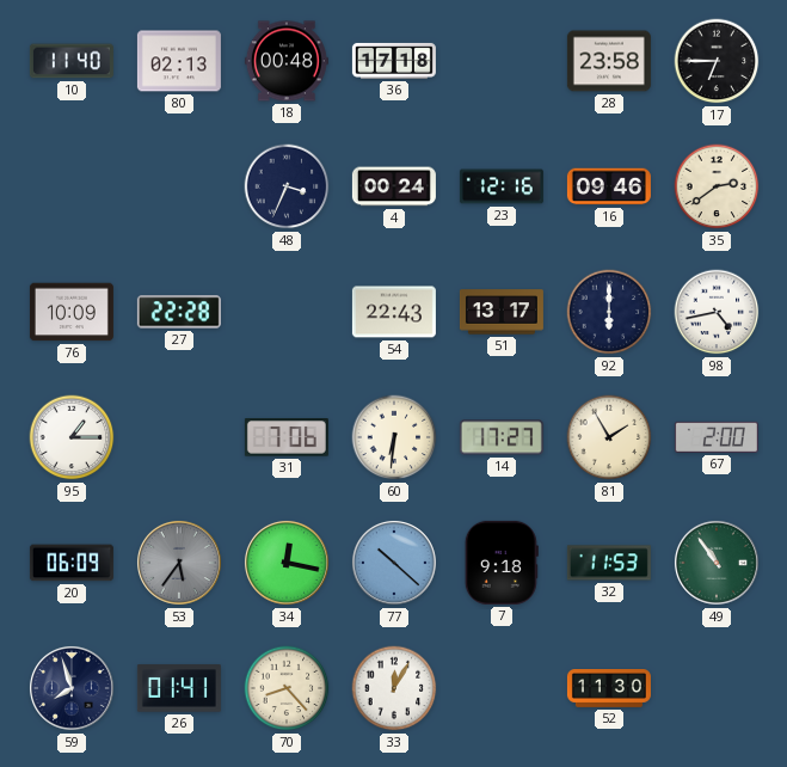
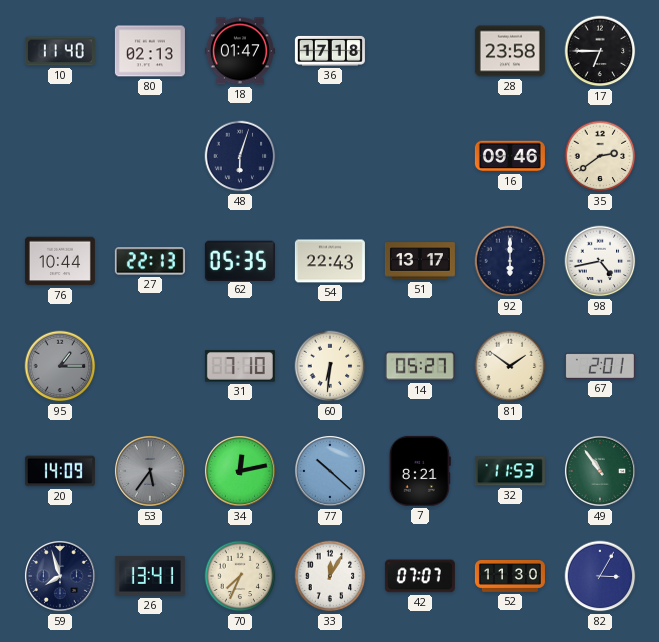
18: 00:48 -> 01:47
48: 3:34 -> 6:03
4: 00:24 -> none
23: 12:16 -> none
76: 10:09 -> 10:44
27: 22:28 -> 22:13
62: none -> 05:35
95 dial: white -> grey
31: 7:06 -> 7:10
14: 17:27 -> 05:27
81: 1:55 -> 1:51
67: 2:00 -> 2:01
20: 06:09 -> 14:09
34: 12:17 -> 12:13
7: 9:18 -> 8:21
26: 01:41 -> 13:41
70: 8:23 -> 7:34
42: none -> 07:07
82: none -> 3:05
